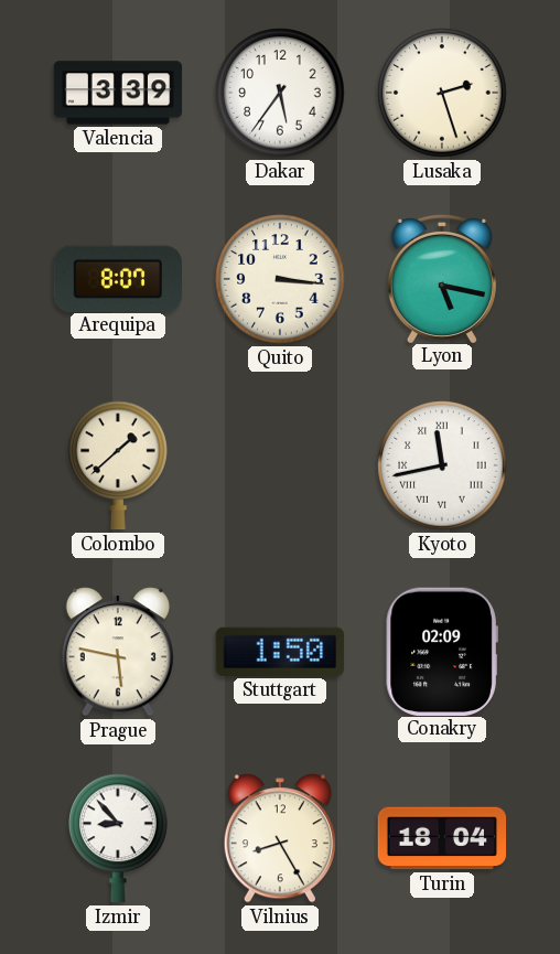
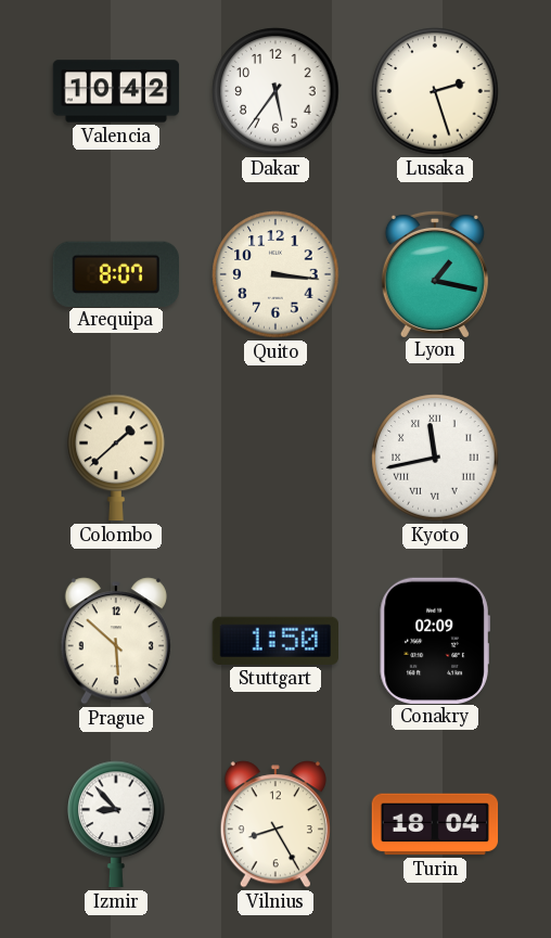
Valencia: 3:39 -> 10:42
Lyon: 5:17 -> 1:17
Prague: 5:47 -> 5:52
